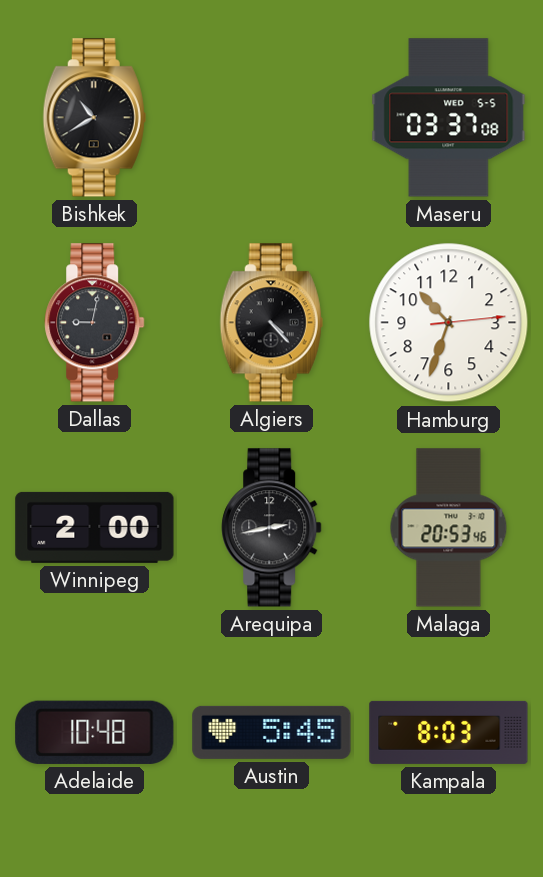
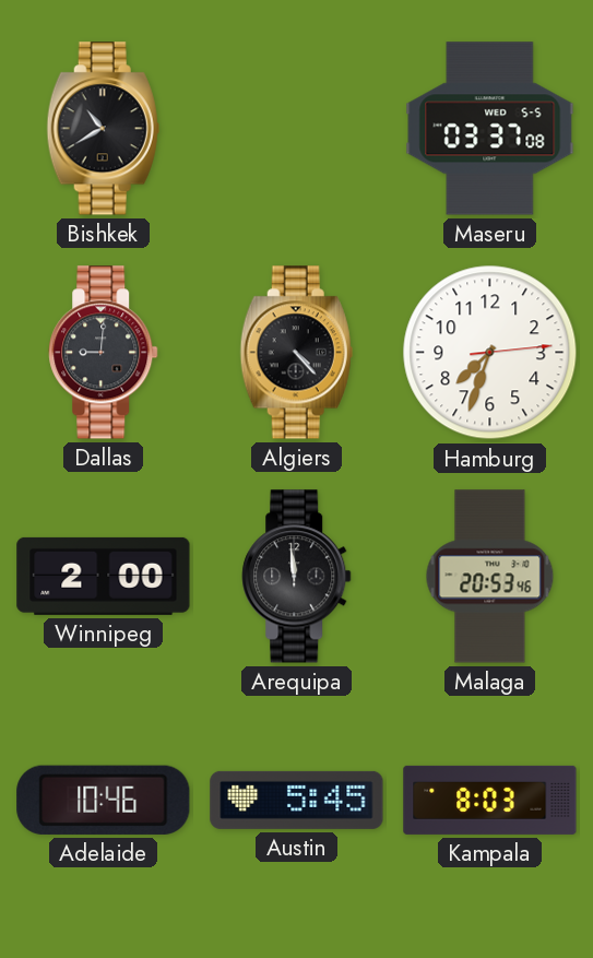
Dallas: 9:02 -> 9:01
Hamburg: 10:33 -> 7:33
Arequipa: 2:43 -> 11:59
Adelaide: 10:48 -> 10:46
